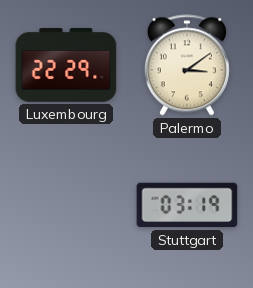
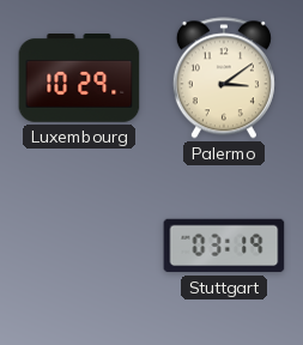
Luxembourg: 22:29 -> 10:29
